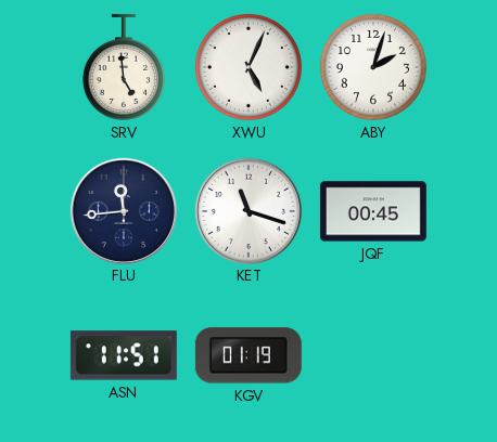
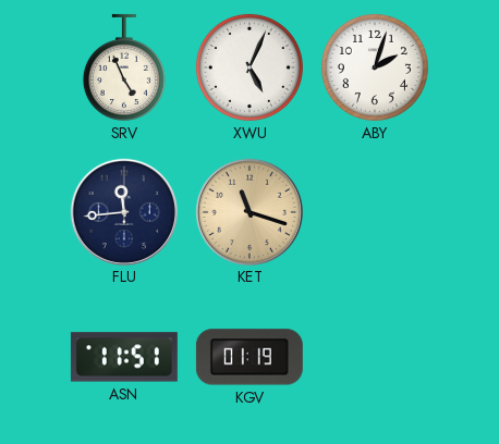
SRV: 4:59 -> 4:56
KET dial: white -> champagne
JQF: 00:45 -> none
